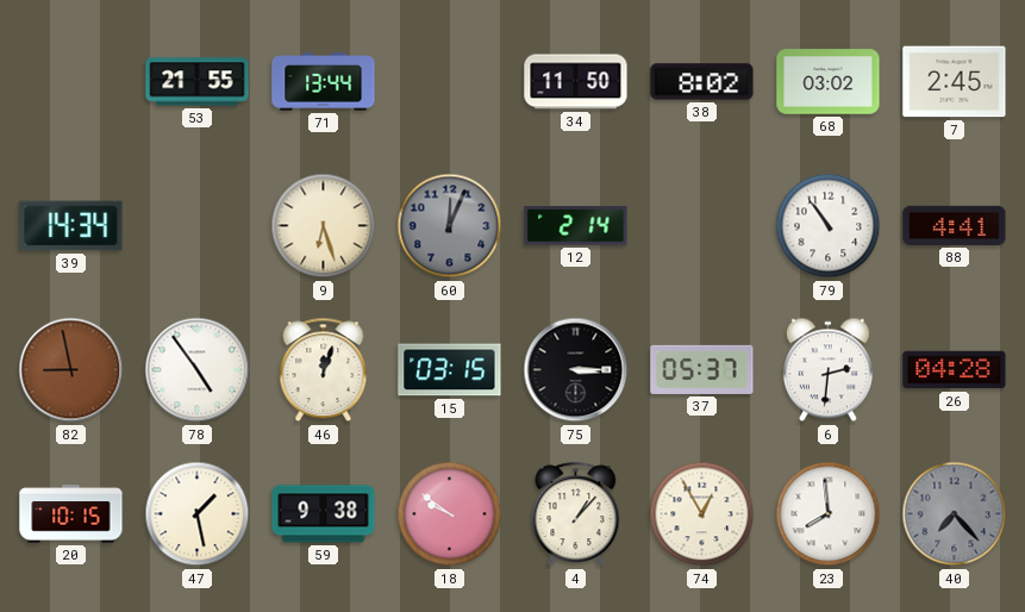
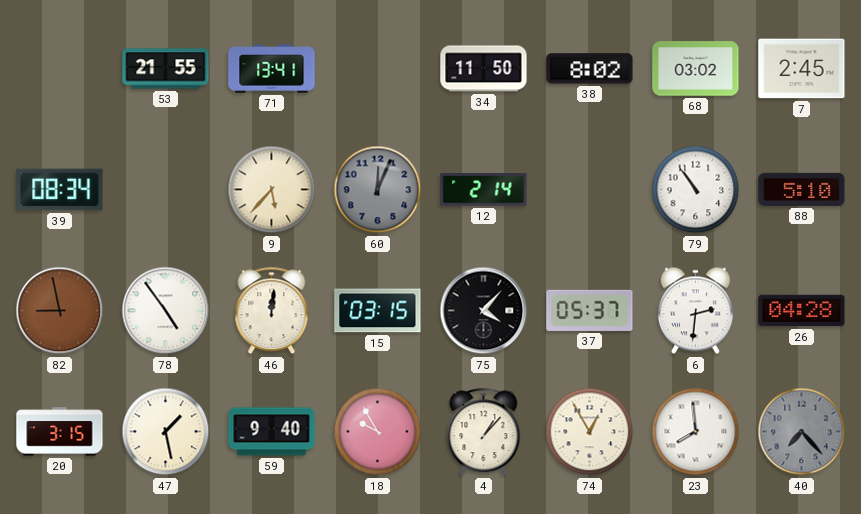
71: 13:44 -> 13:41
39: 14:34 -> 08:34
9: 6:27 -> 5:37
88: 4:41 -> 5:10
46: 12:03 -> 12:01
75: 3:15 -> 4:07
20: 10:15 -> 3:15
59: 9:38 -> 9:40
18: 9:51 -> 9:55
